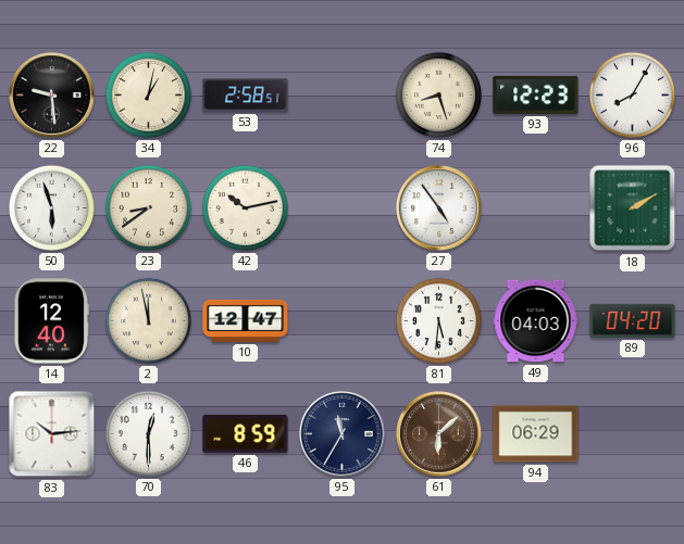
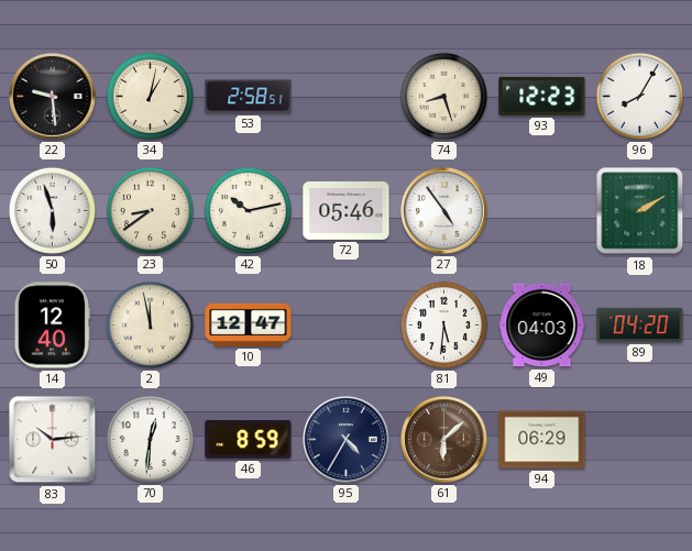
72: none -> 05:46
70: 12:30 -> 12:31
95: 11:35 -> 4:35
